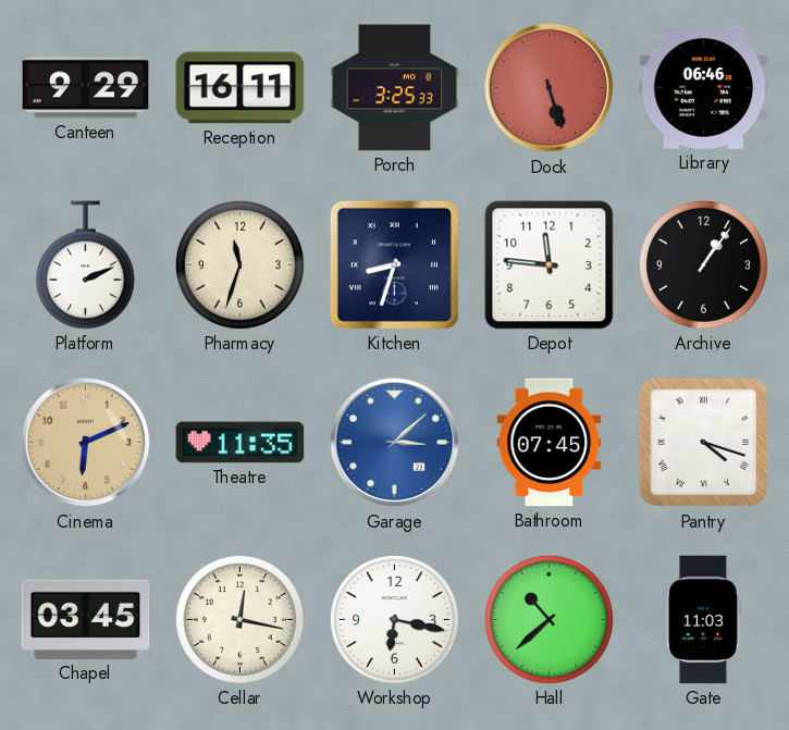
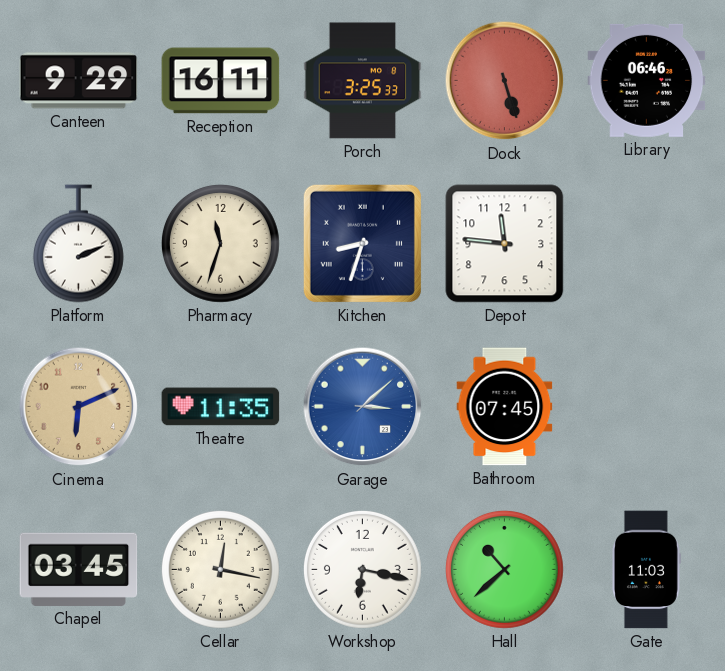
Archive: 1:06 -> none
Pantry: 4:18 -> none
